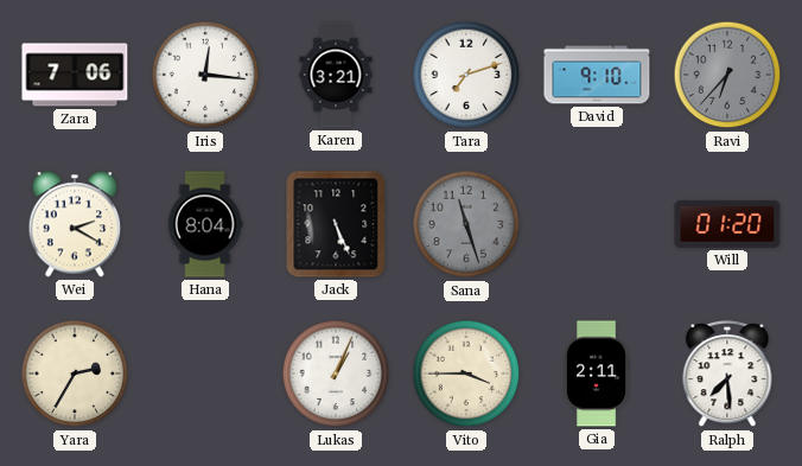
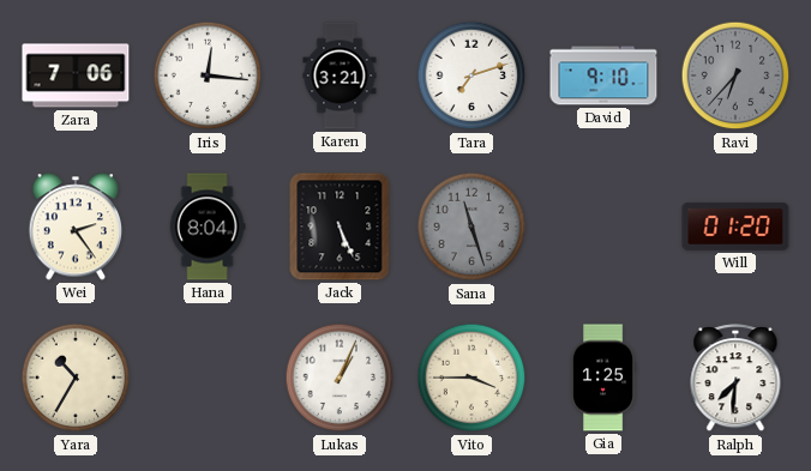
Wei: 2:20 -> 2:24
Yara: 2:35 -> 10:35
Gia: 2:11 -> 1:25
Ralph: 7:29 -> 7:31
